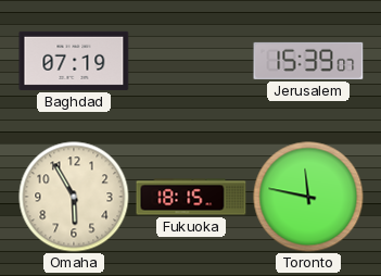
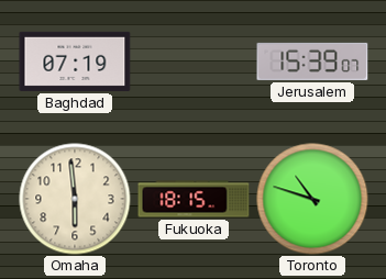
Omaha: 5:55 -> 5:59
Toronto: 11:47 -> 10:48
